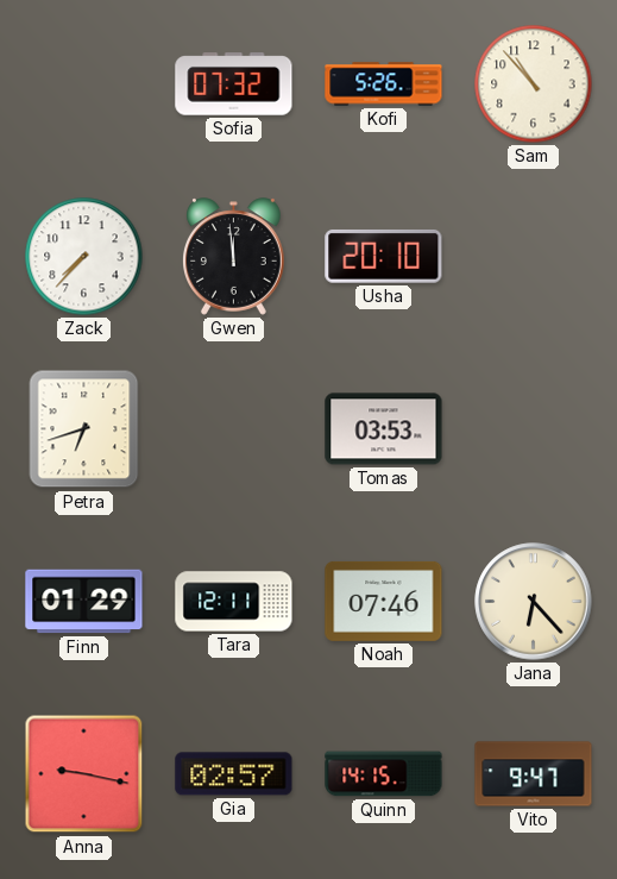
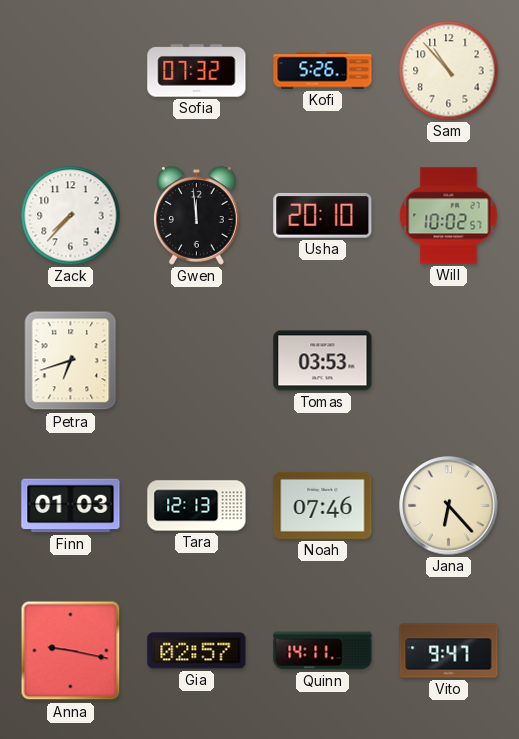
Will: none -> 10:02
Finn: 01:29 -> 01:03
Tara: 12:11 -> 12:13
Quinn: 14:15 -> 14:11
